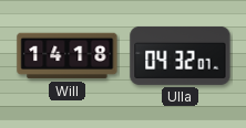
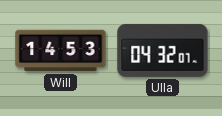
Will: 14:18 -> 14:53
